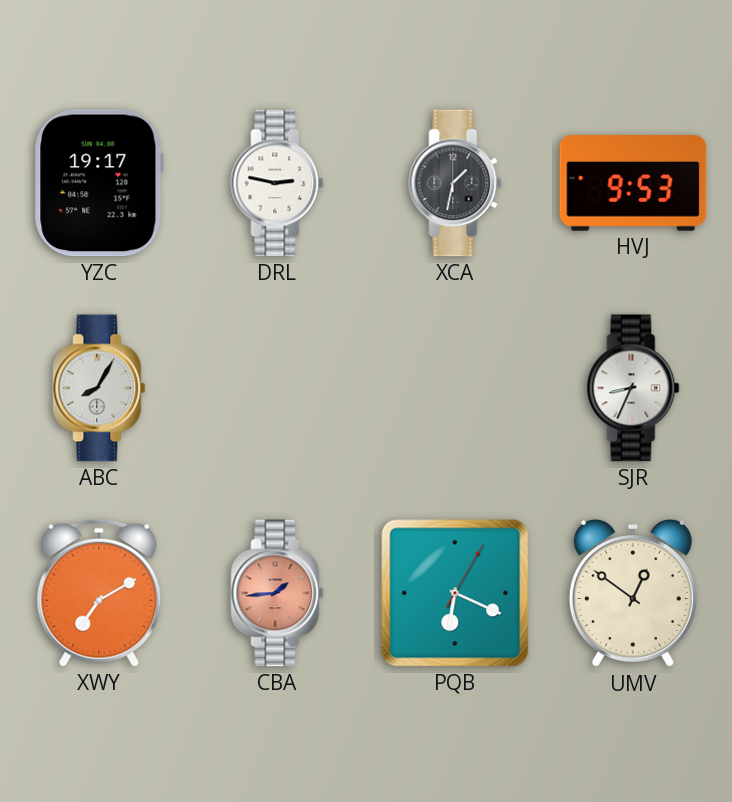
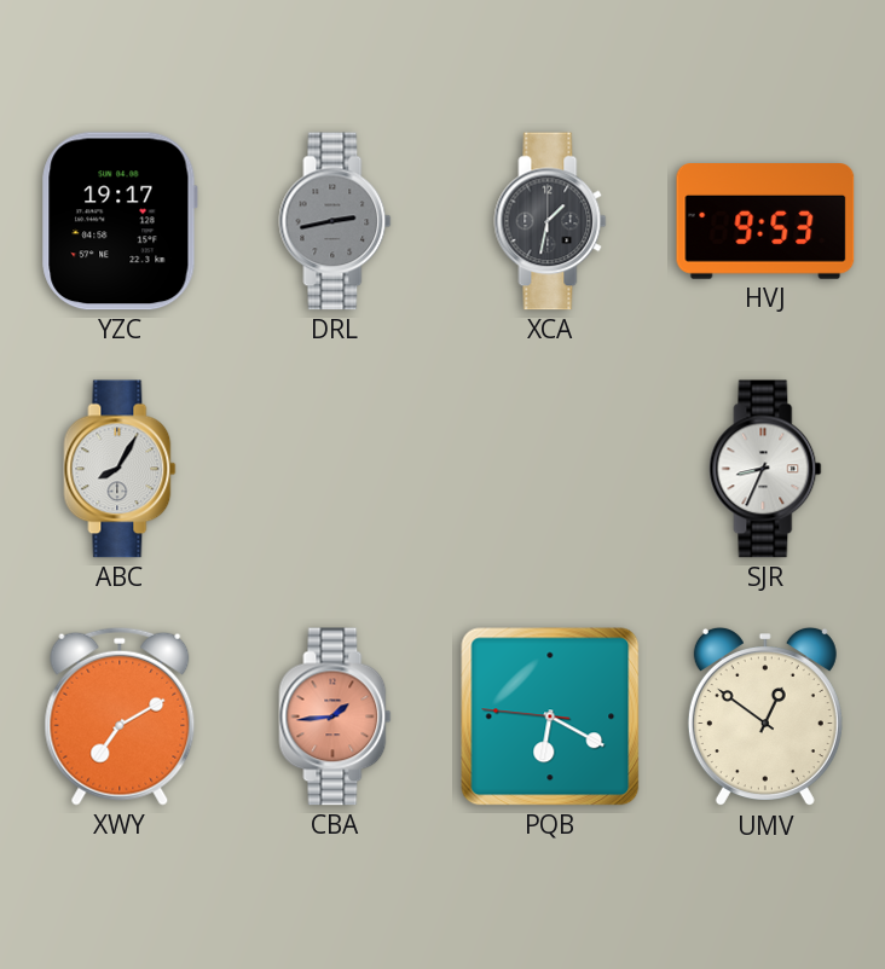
DRL: 2:47 -> 2:43
DRL dial: white -> grey
PQB: 6:19:05 -> 6:19:46
